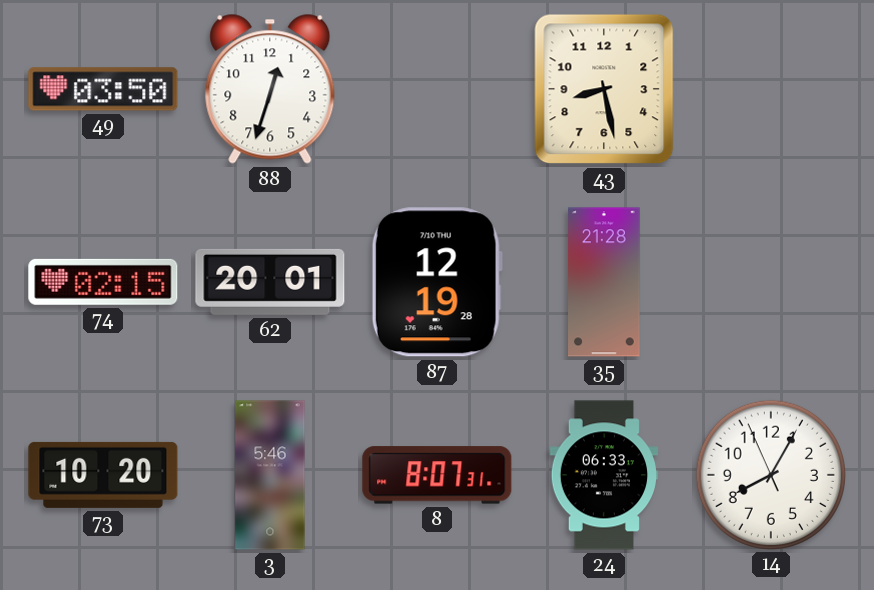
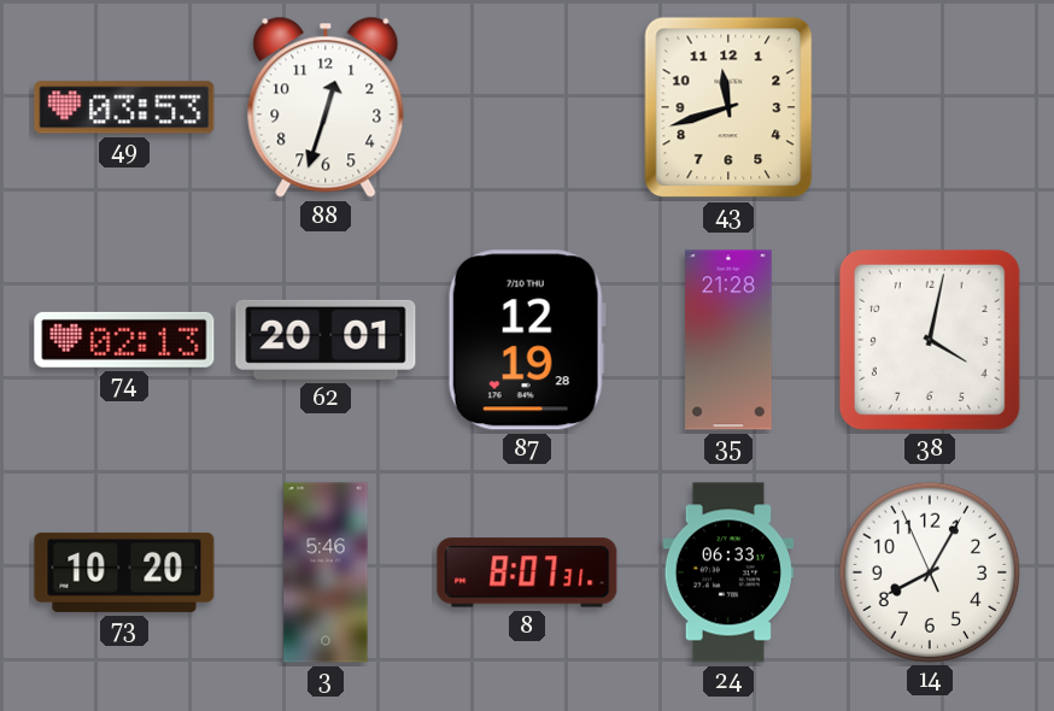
49: 03:50 -> 03:53
43: 8:28 -> 11:42
74: 02:15 -> 02:13
38: none -> 4:02
